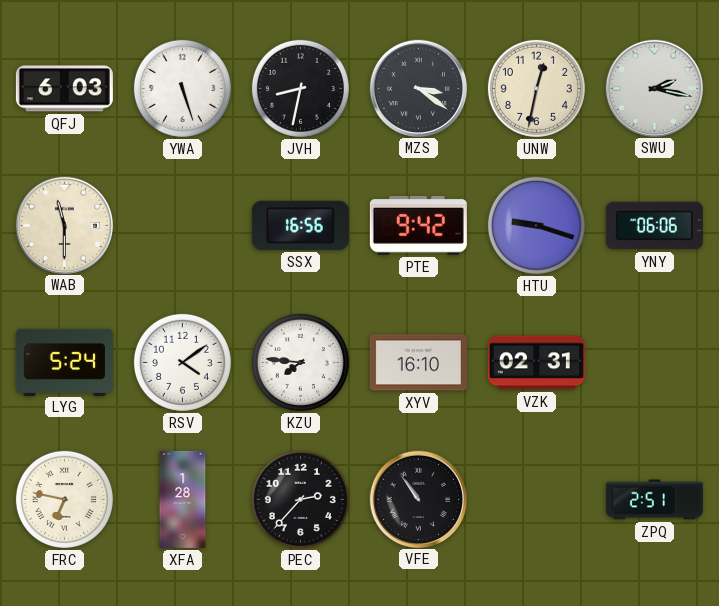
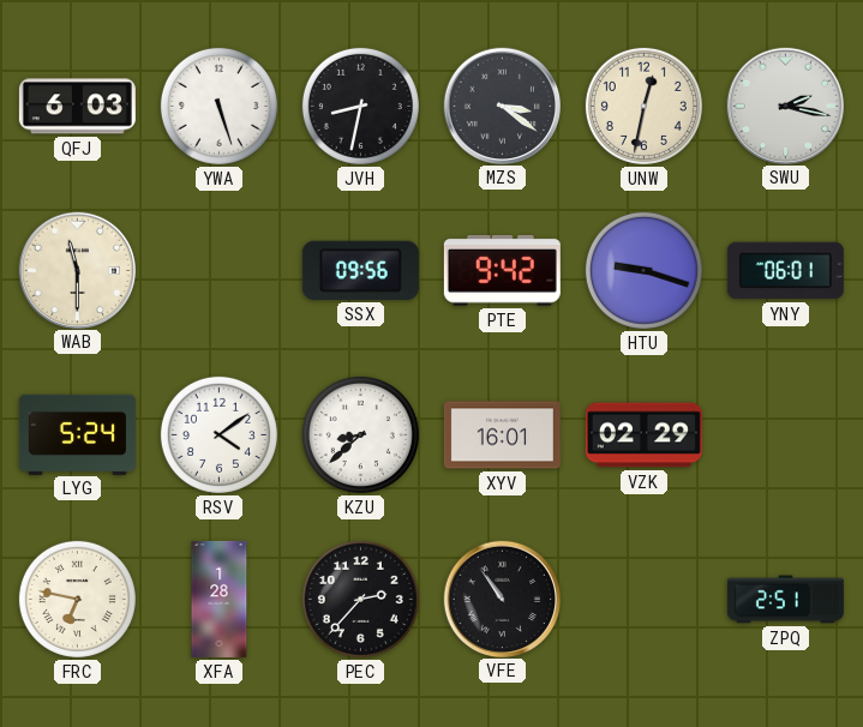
SSX: 16:56 -> 09:56
YNY: 06:06 -> 06:01
KZU: 7:46 -> 8:38
XYV: 16:10 -> 16:01
VZK: 02:31 -> 02:29
